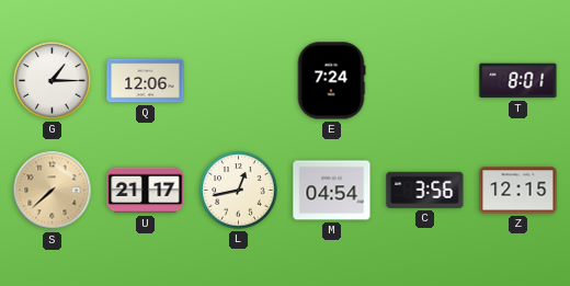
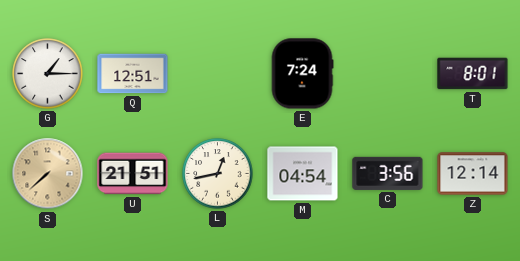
Q: 12:06 -> 12:51
U: 21:17 -> 21:51
Z: 12:15 -> 12:14
